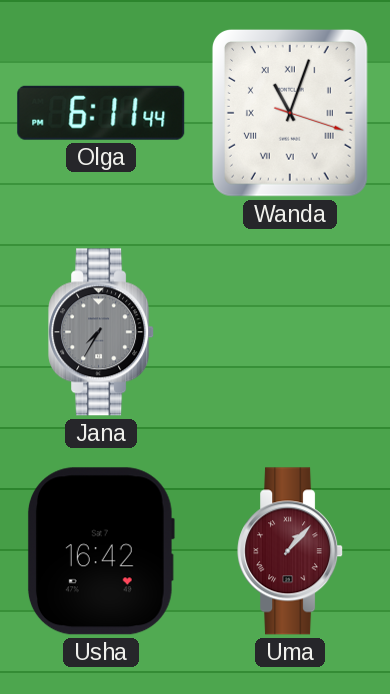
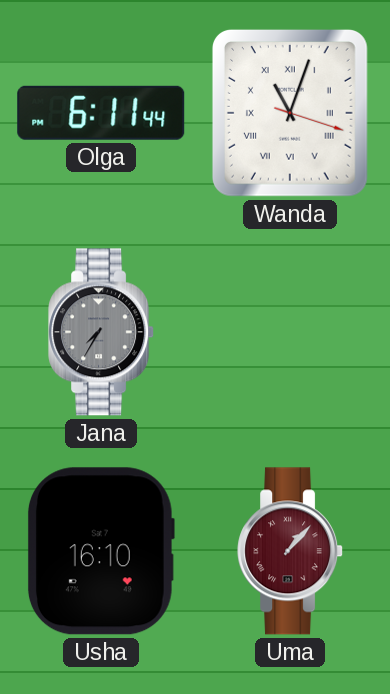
Usha: 16:42 -> 16:10
